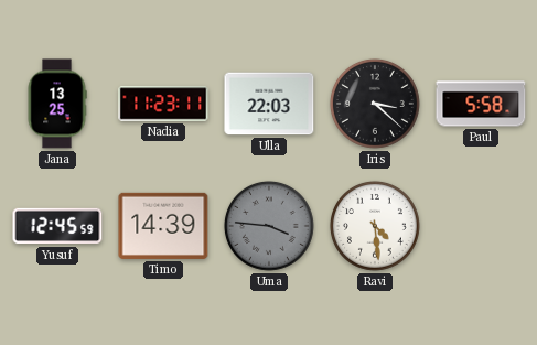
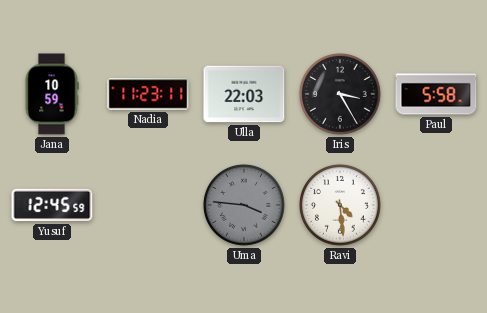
Jana: 13:25 -> 10:59
Iris: 3:22 -> 3:25
Timo: 14:39 -> none
